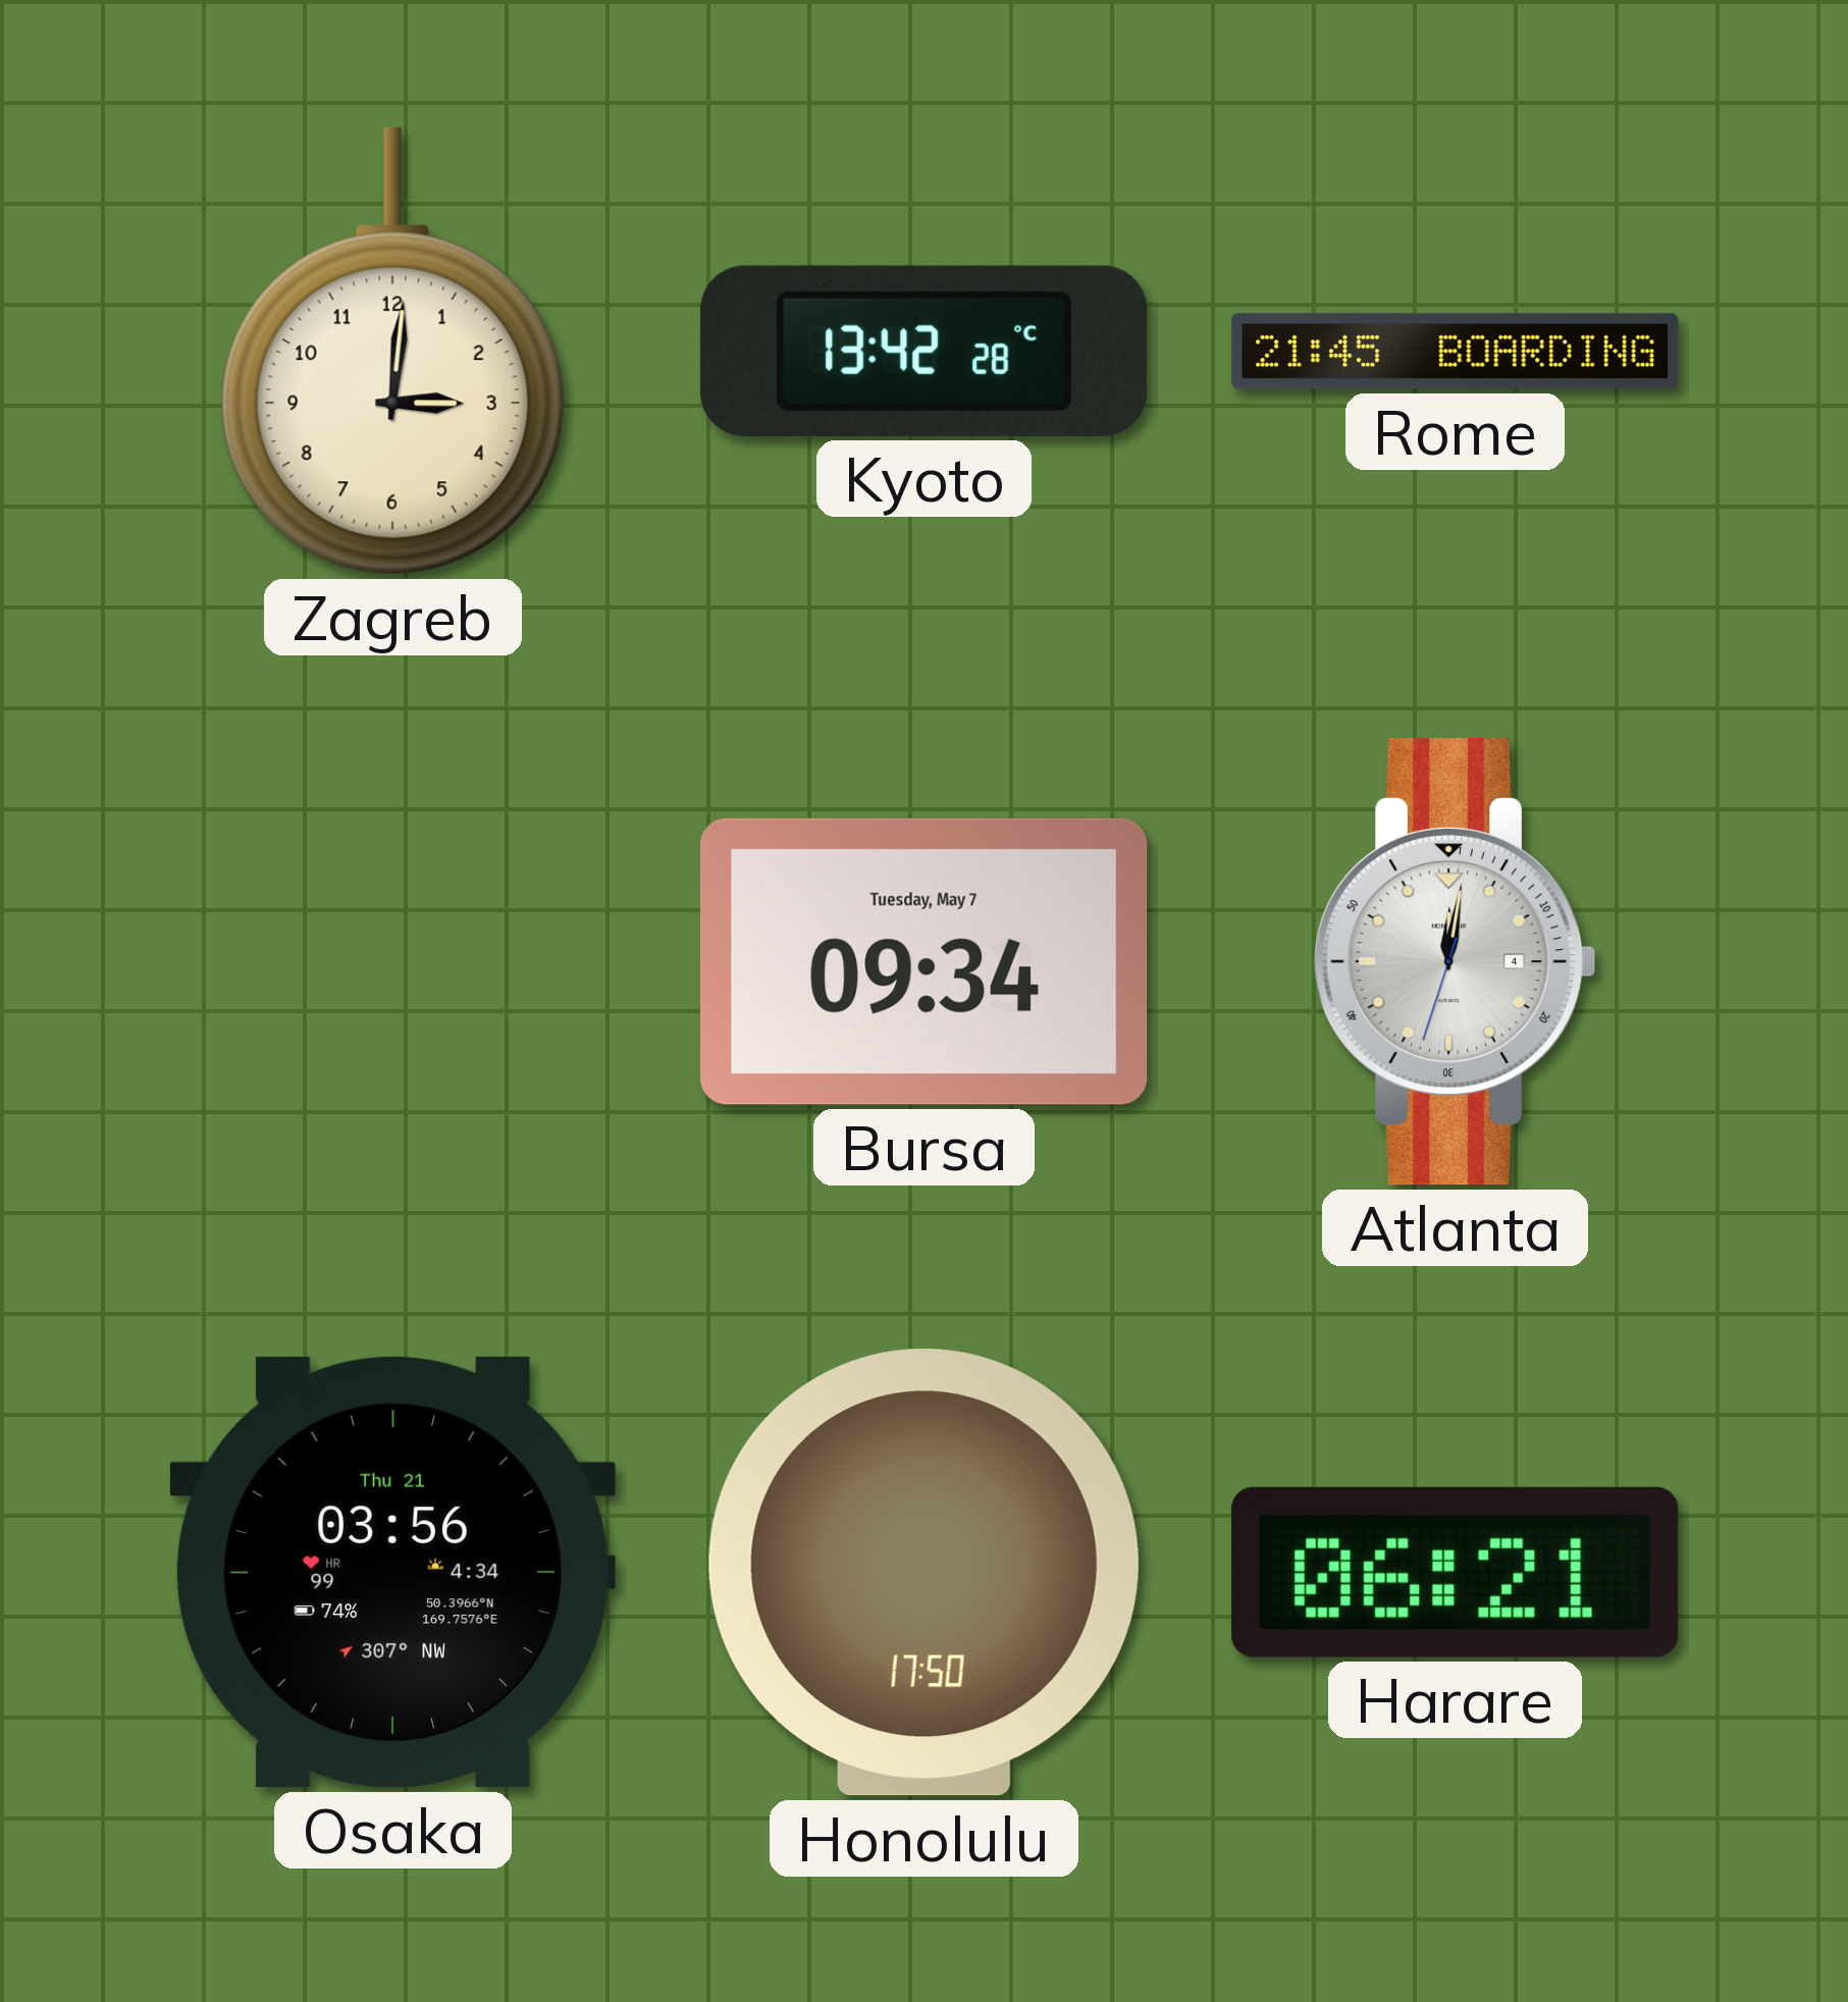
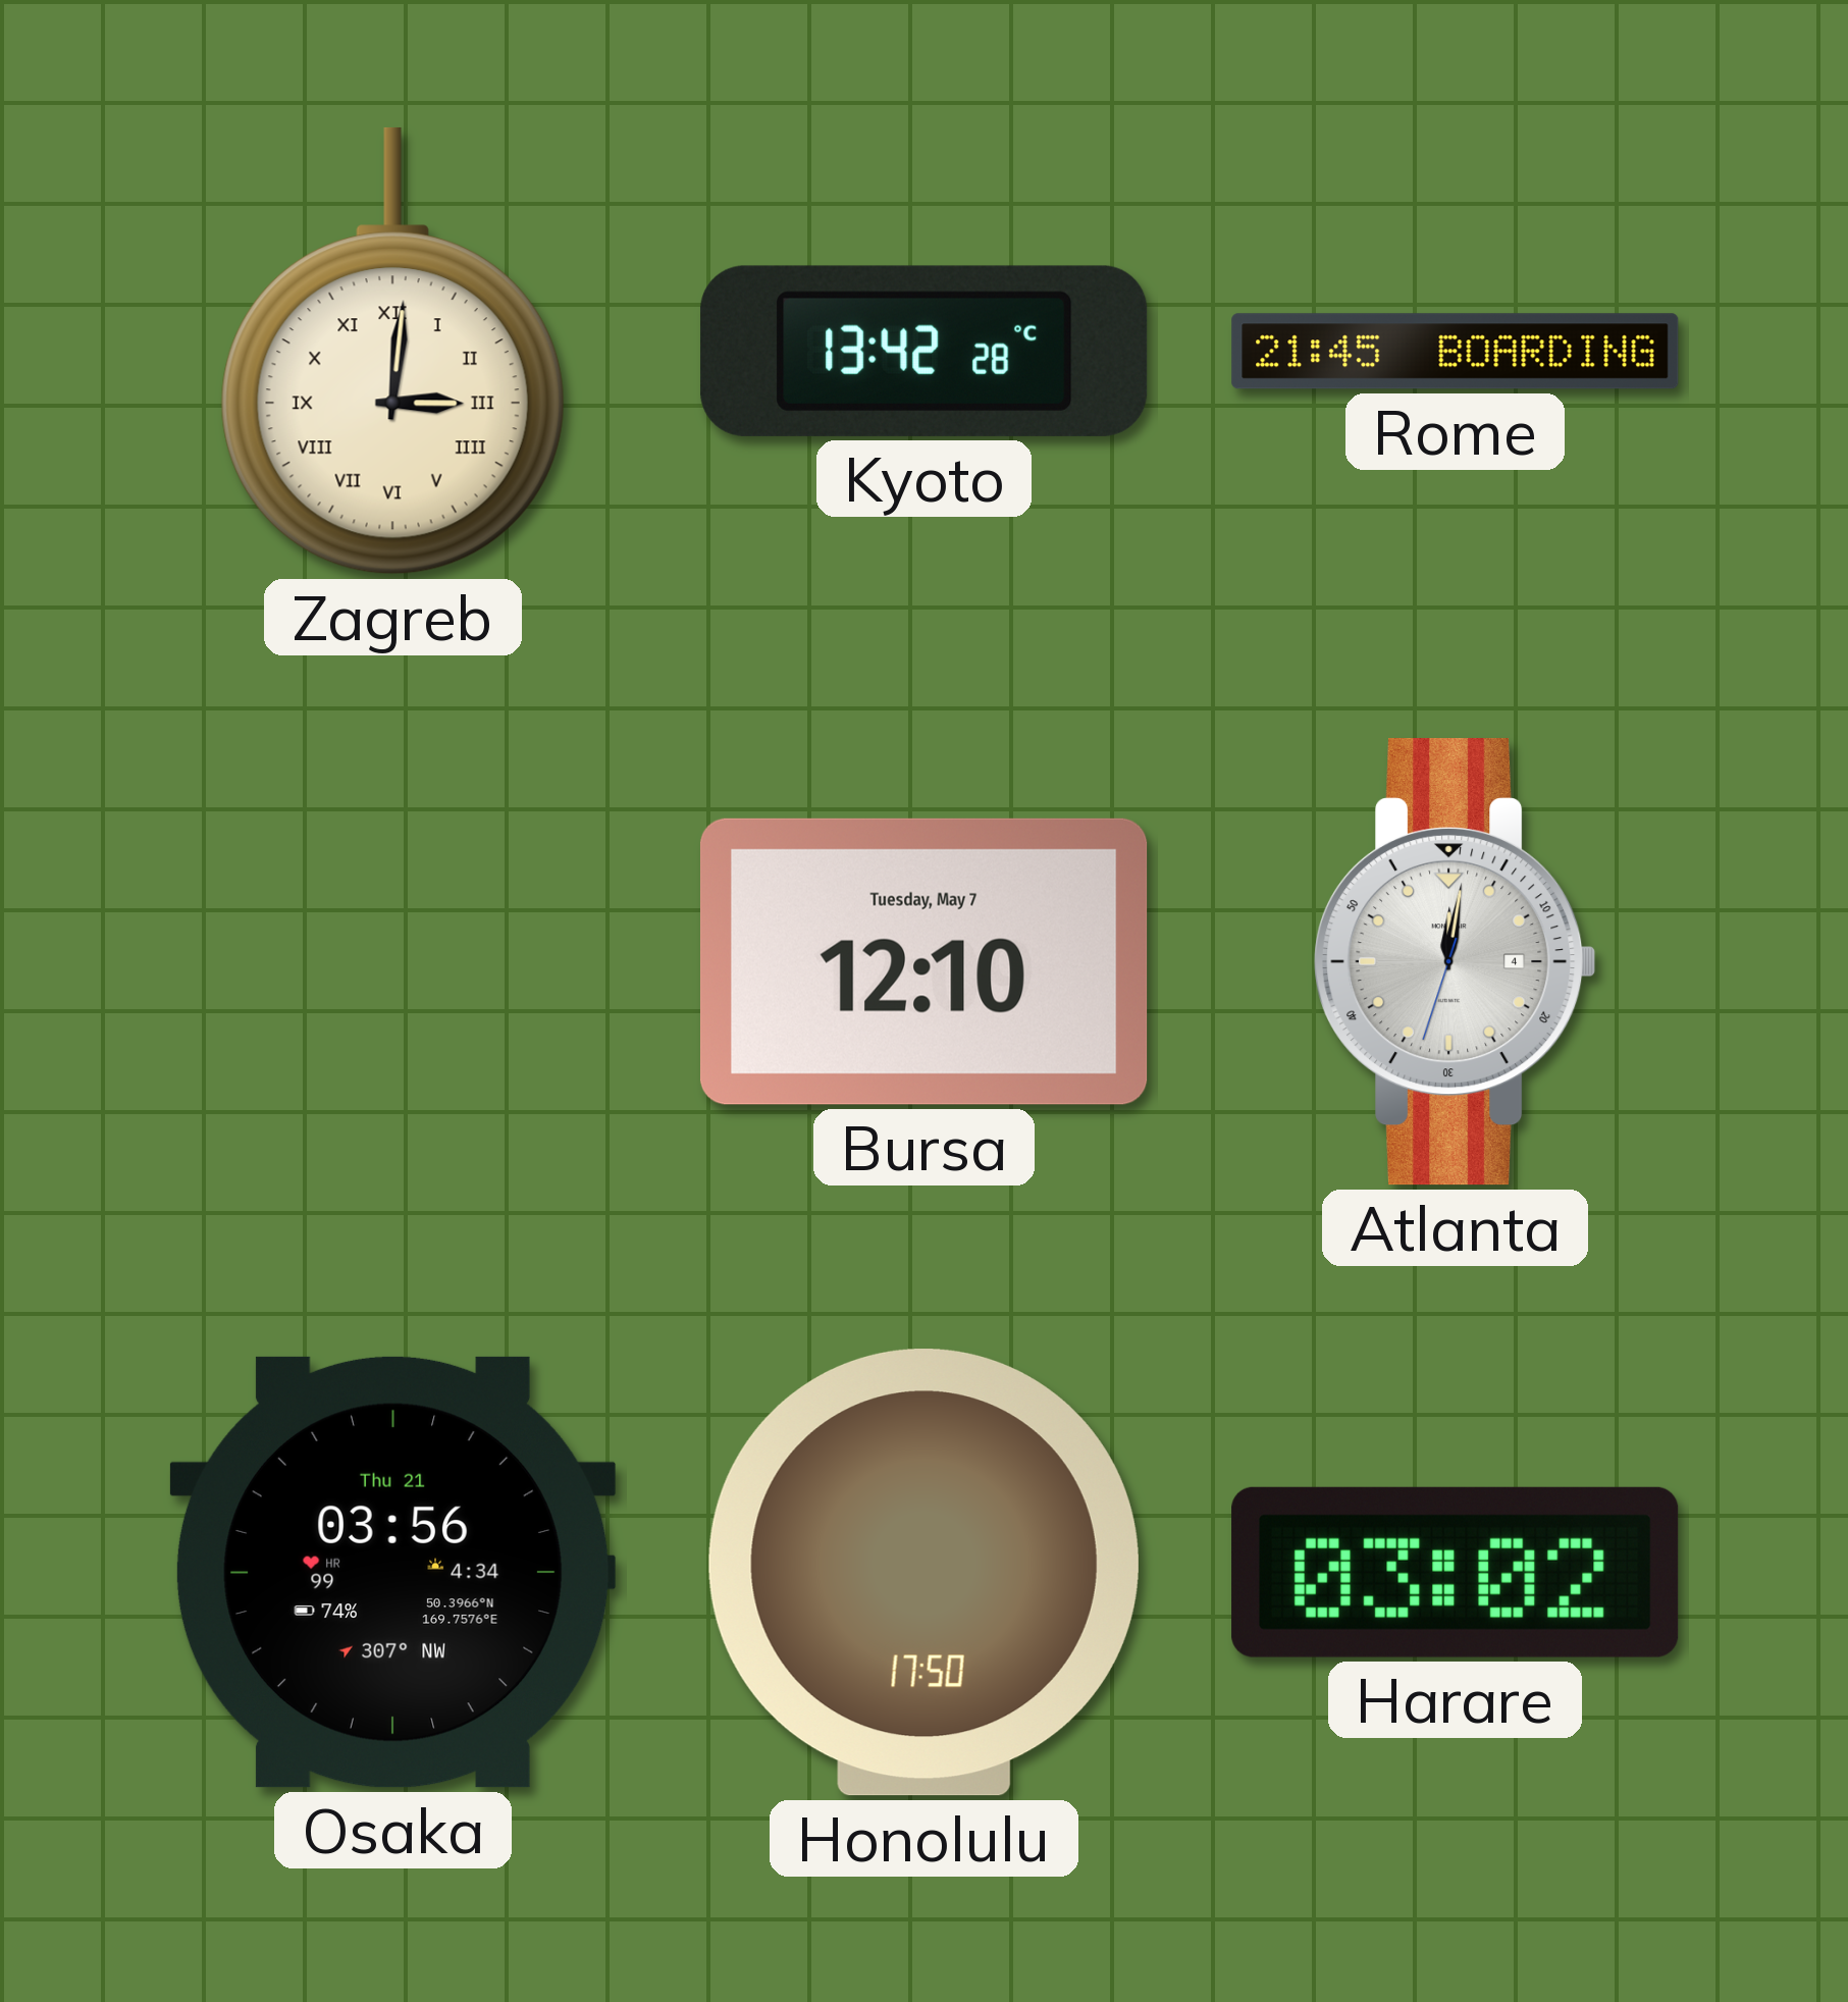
Zagreb numerals: Arabic -> Roman
Bursa: 09:34 -> 12:10
Harare: 06:21 -> 03:02
